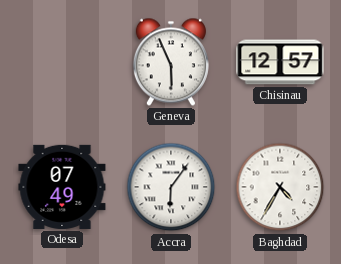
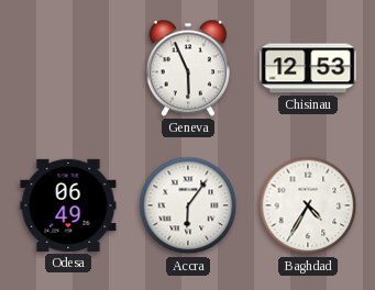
Chisinau: 12:57 -> 12:53
Odesa: 07:49 -> 06:49
